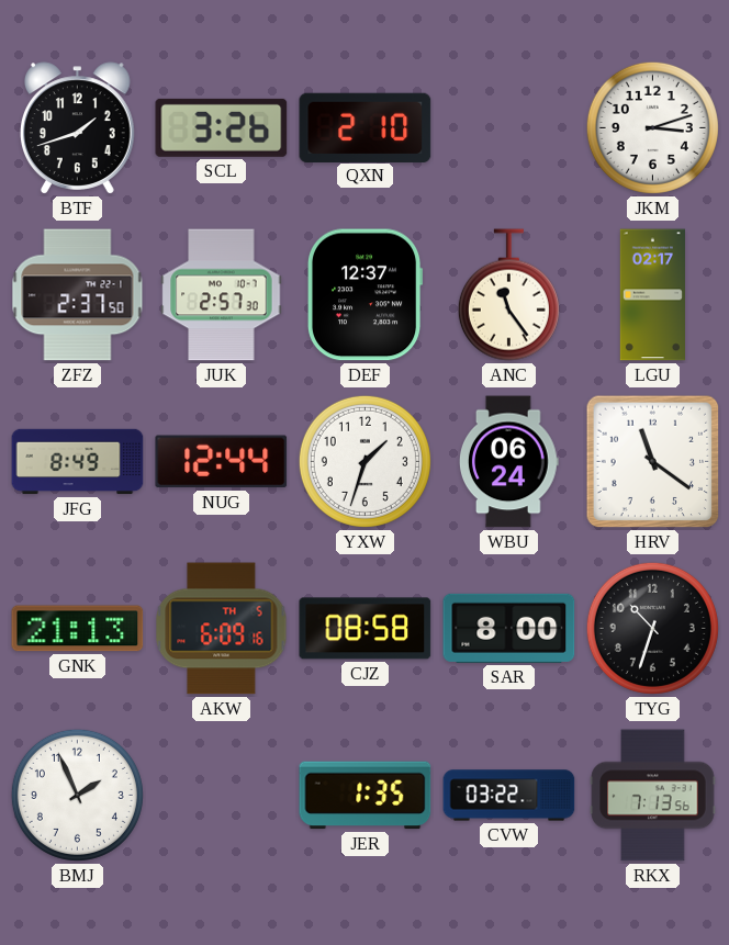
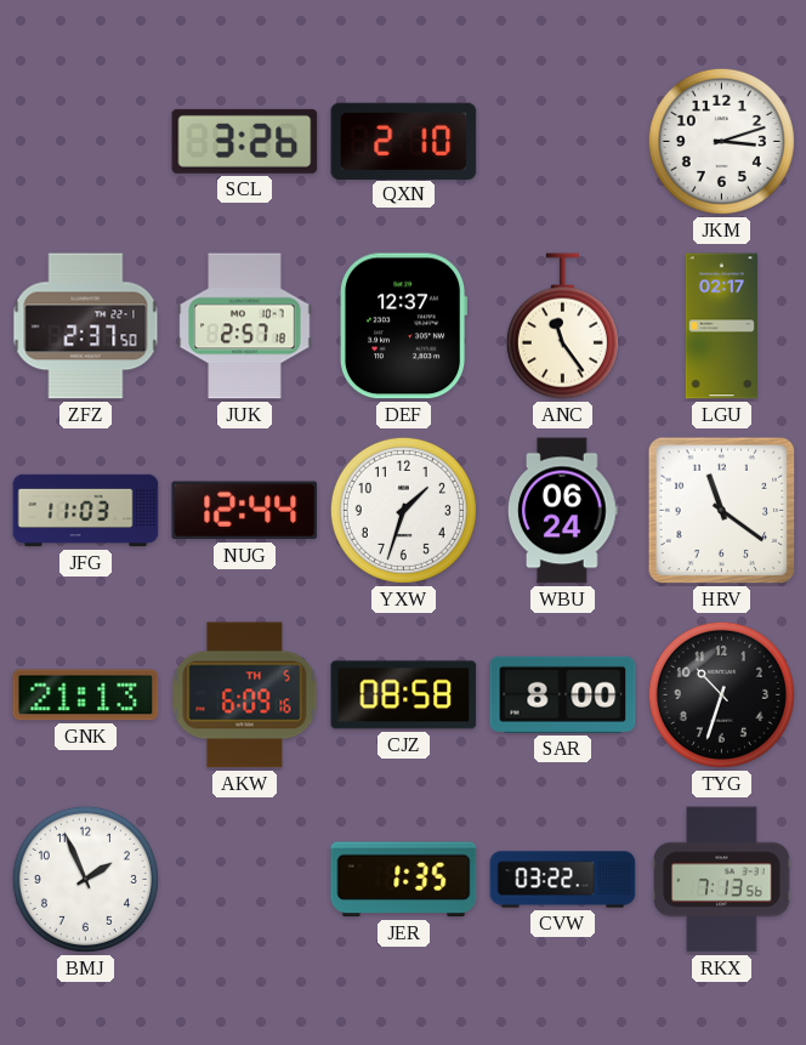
BTF: 1:42 -> none
JUK: 2:57:30 -> 2:57:18
JFG: 8:49 -> 11:03
